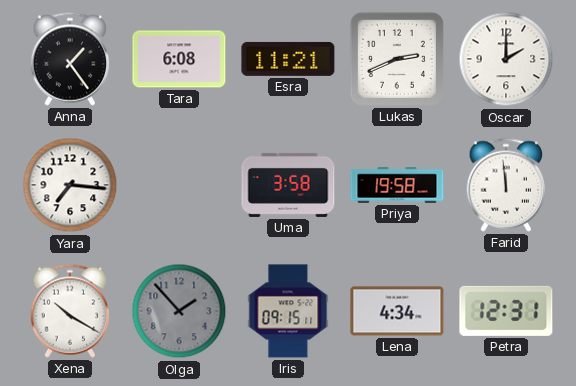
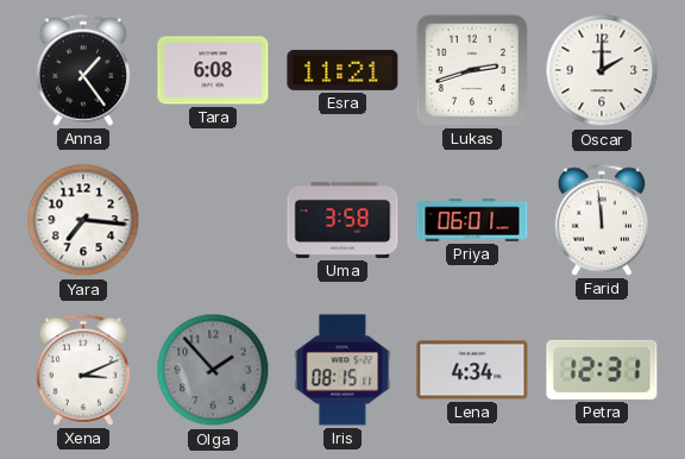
Lukas: 2:41 -> 2:42
Priya: 19:58 -> 06:01
Xena: 10:20 -> 3:11
Iris: 09:15 -> 08:15
